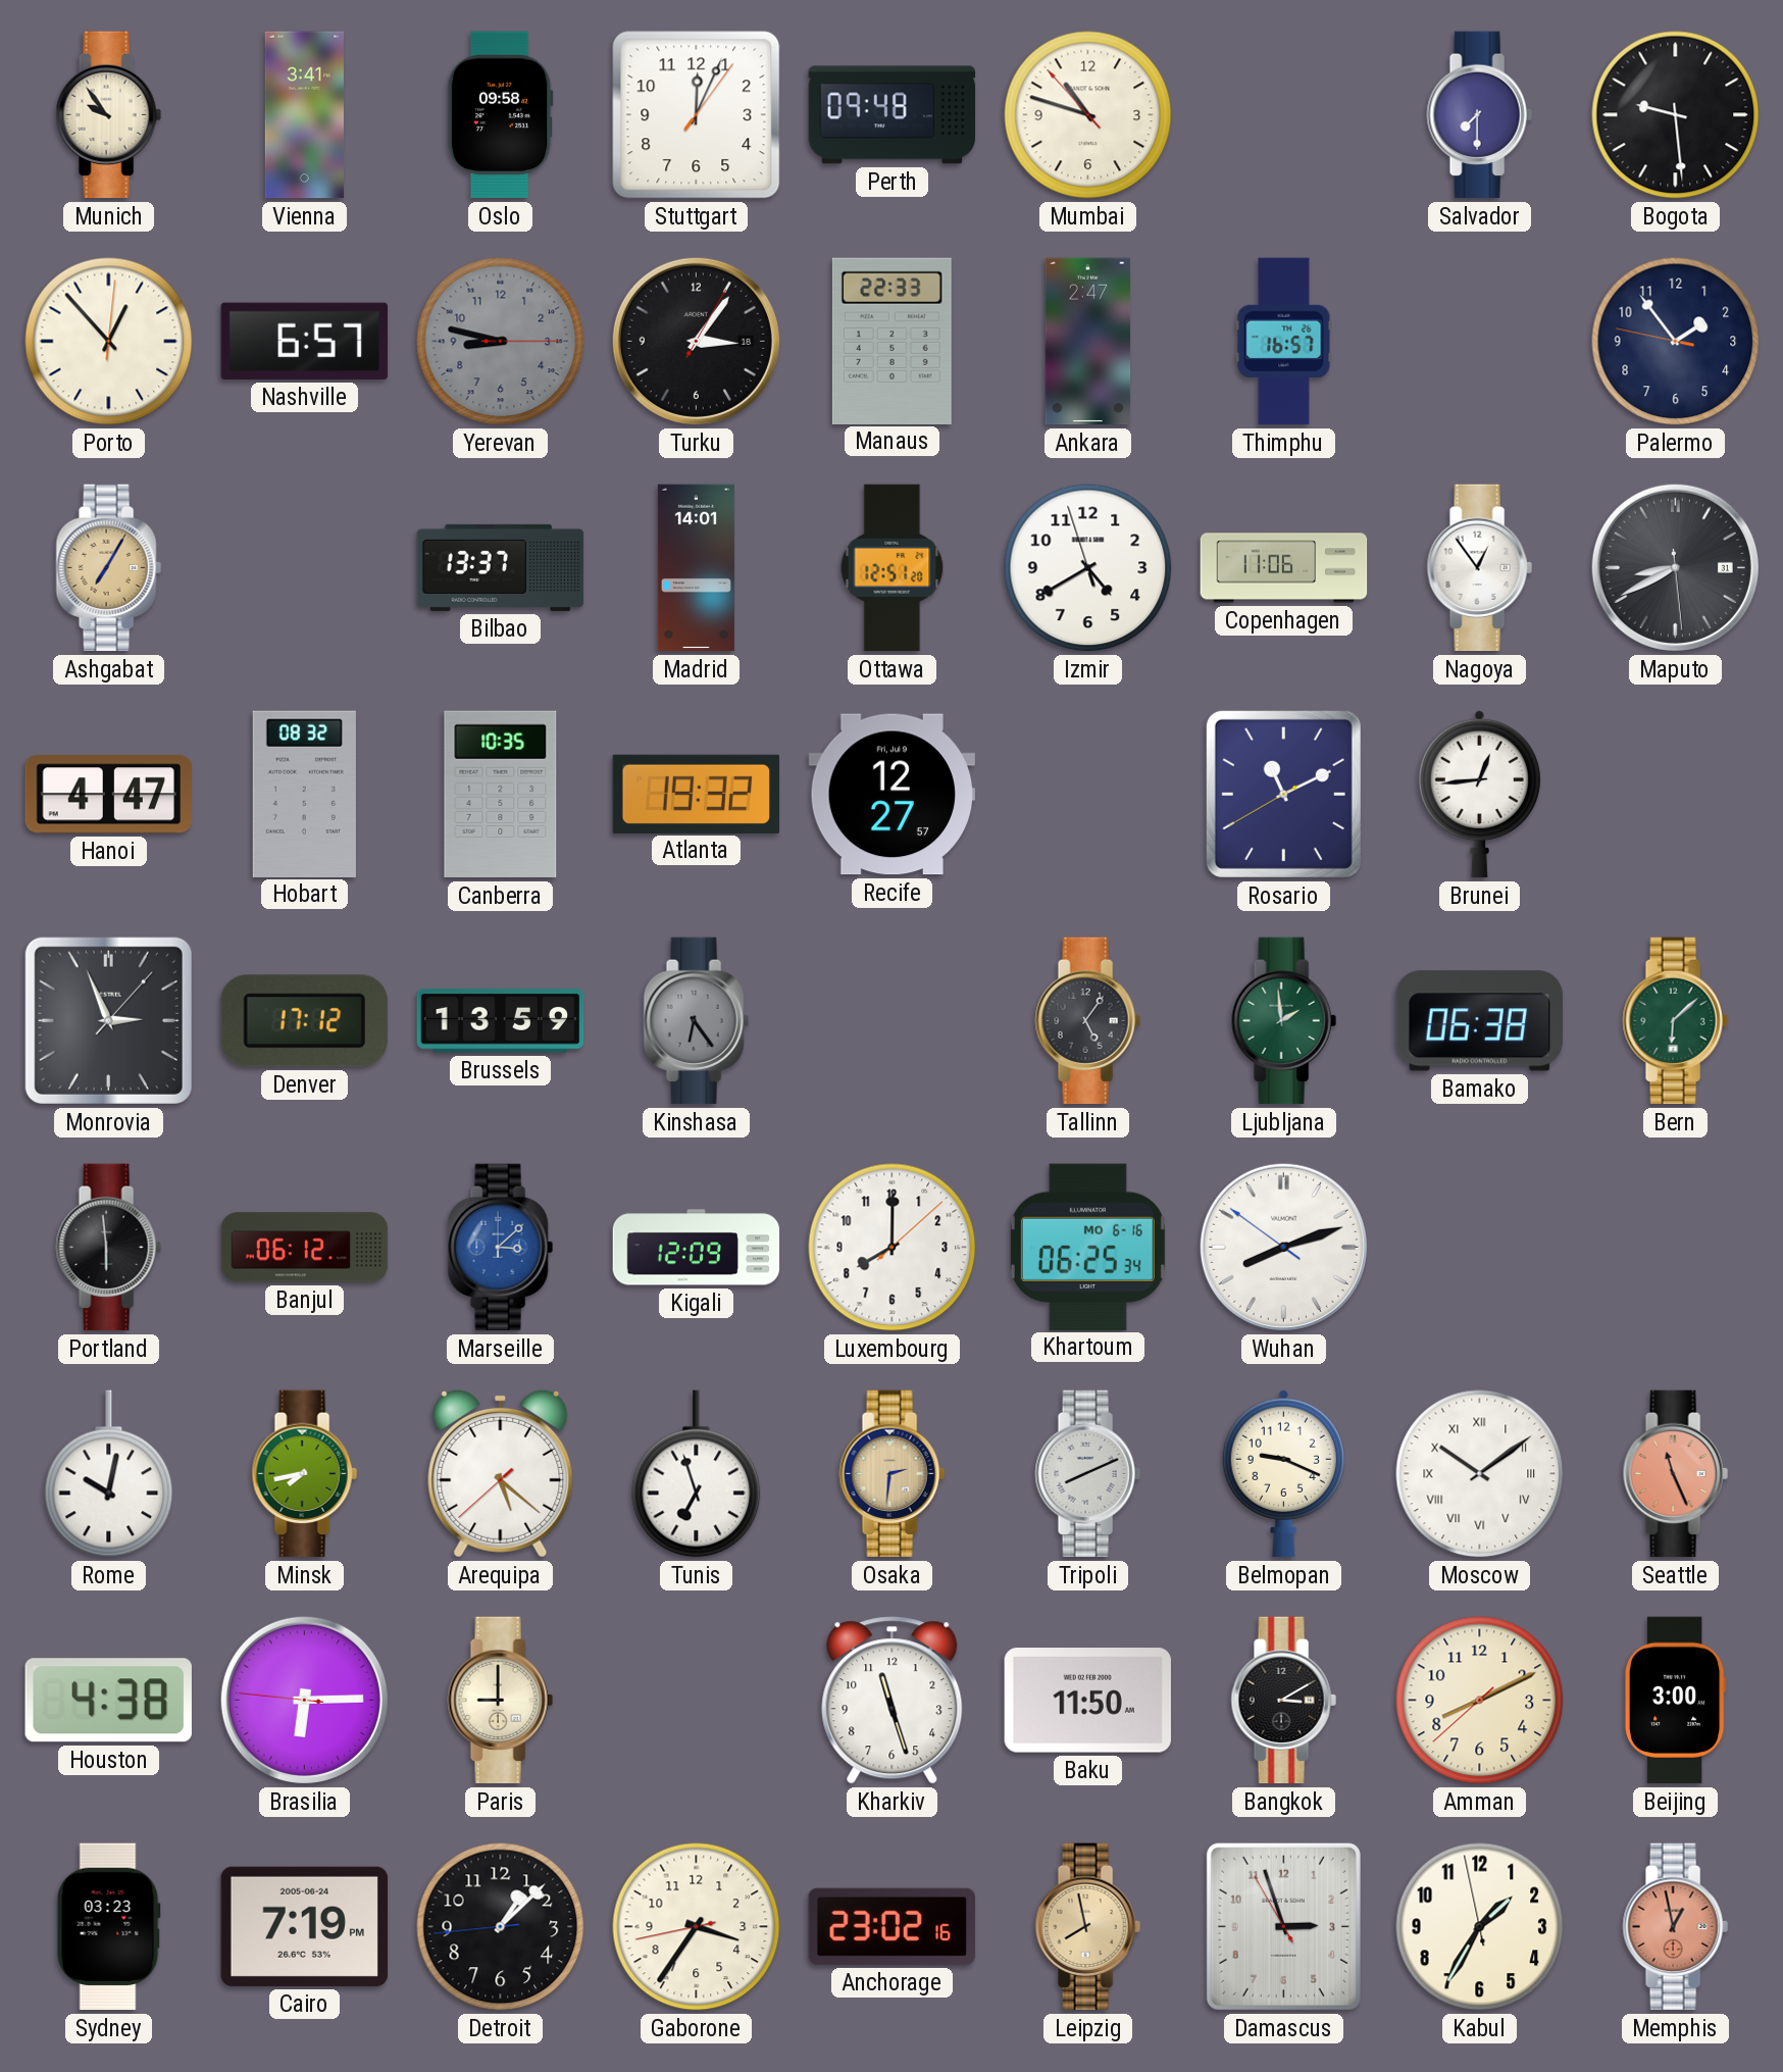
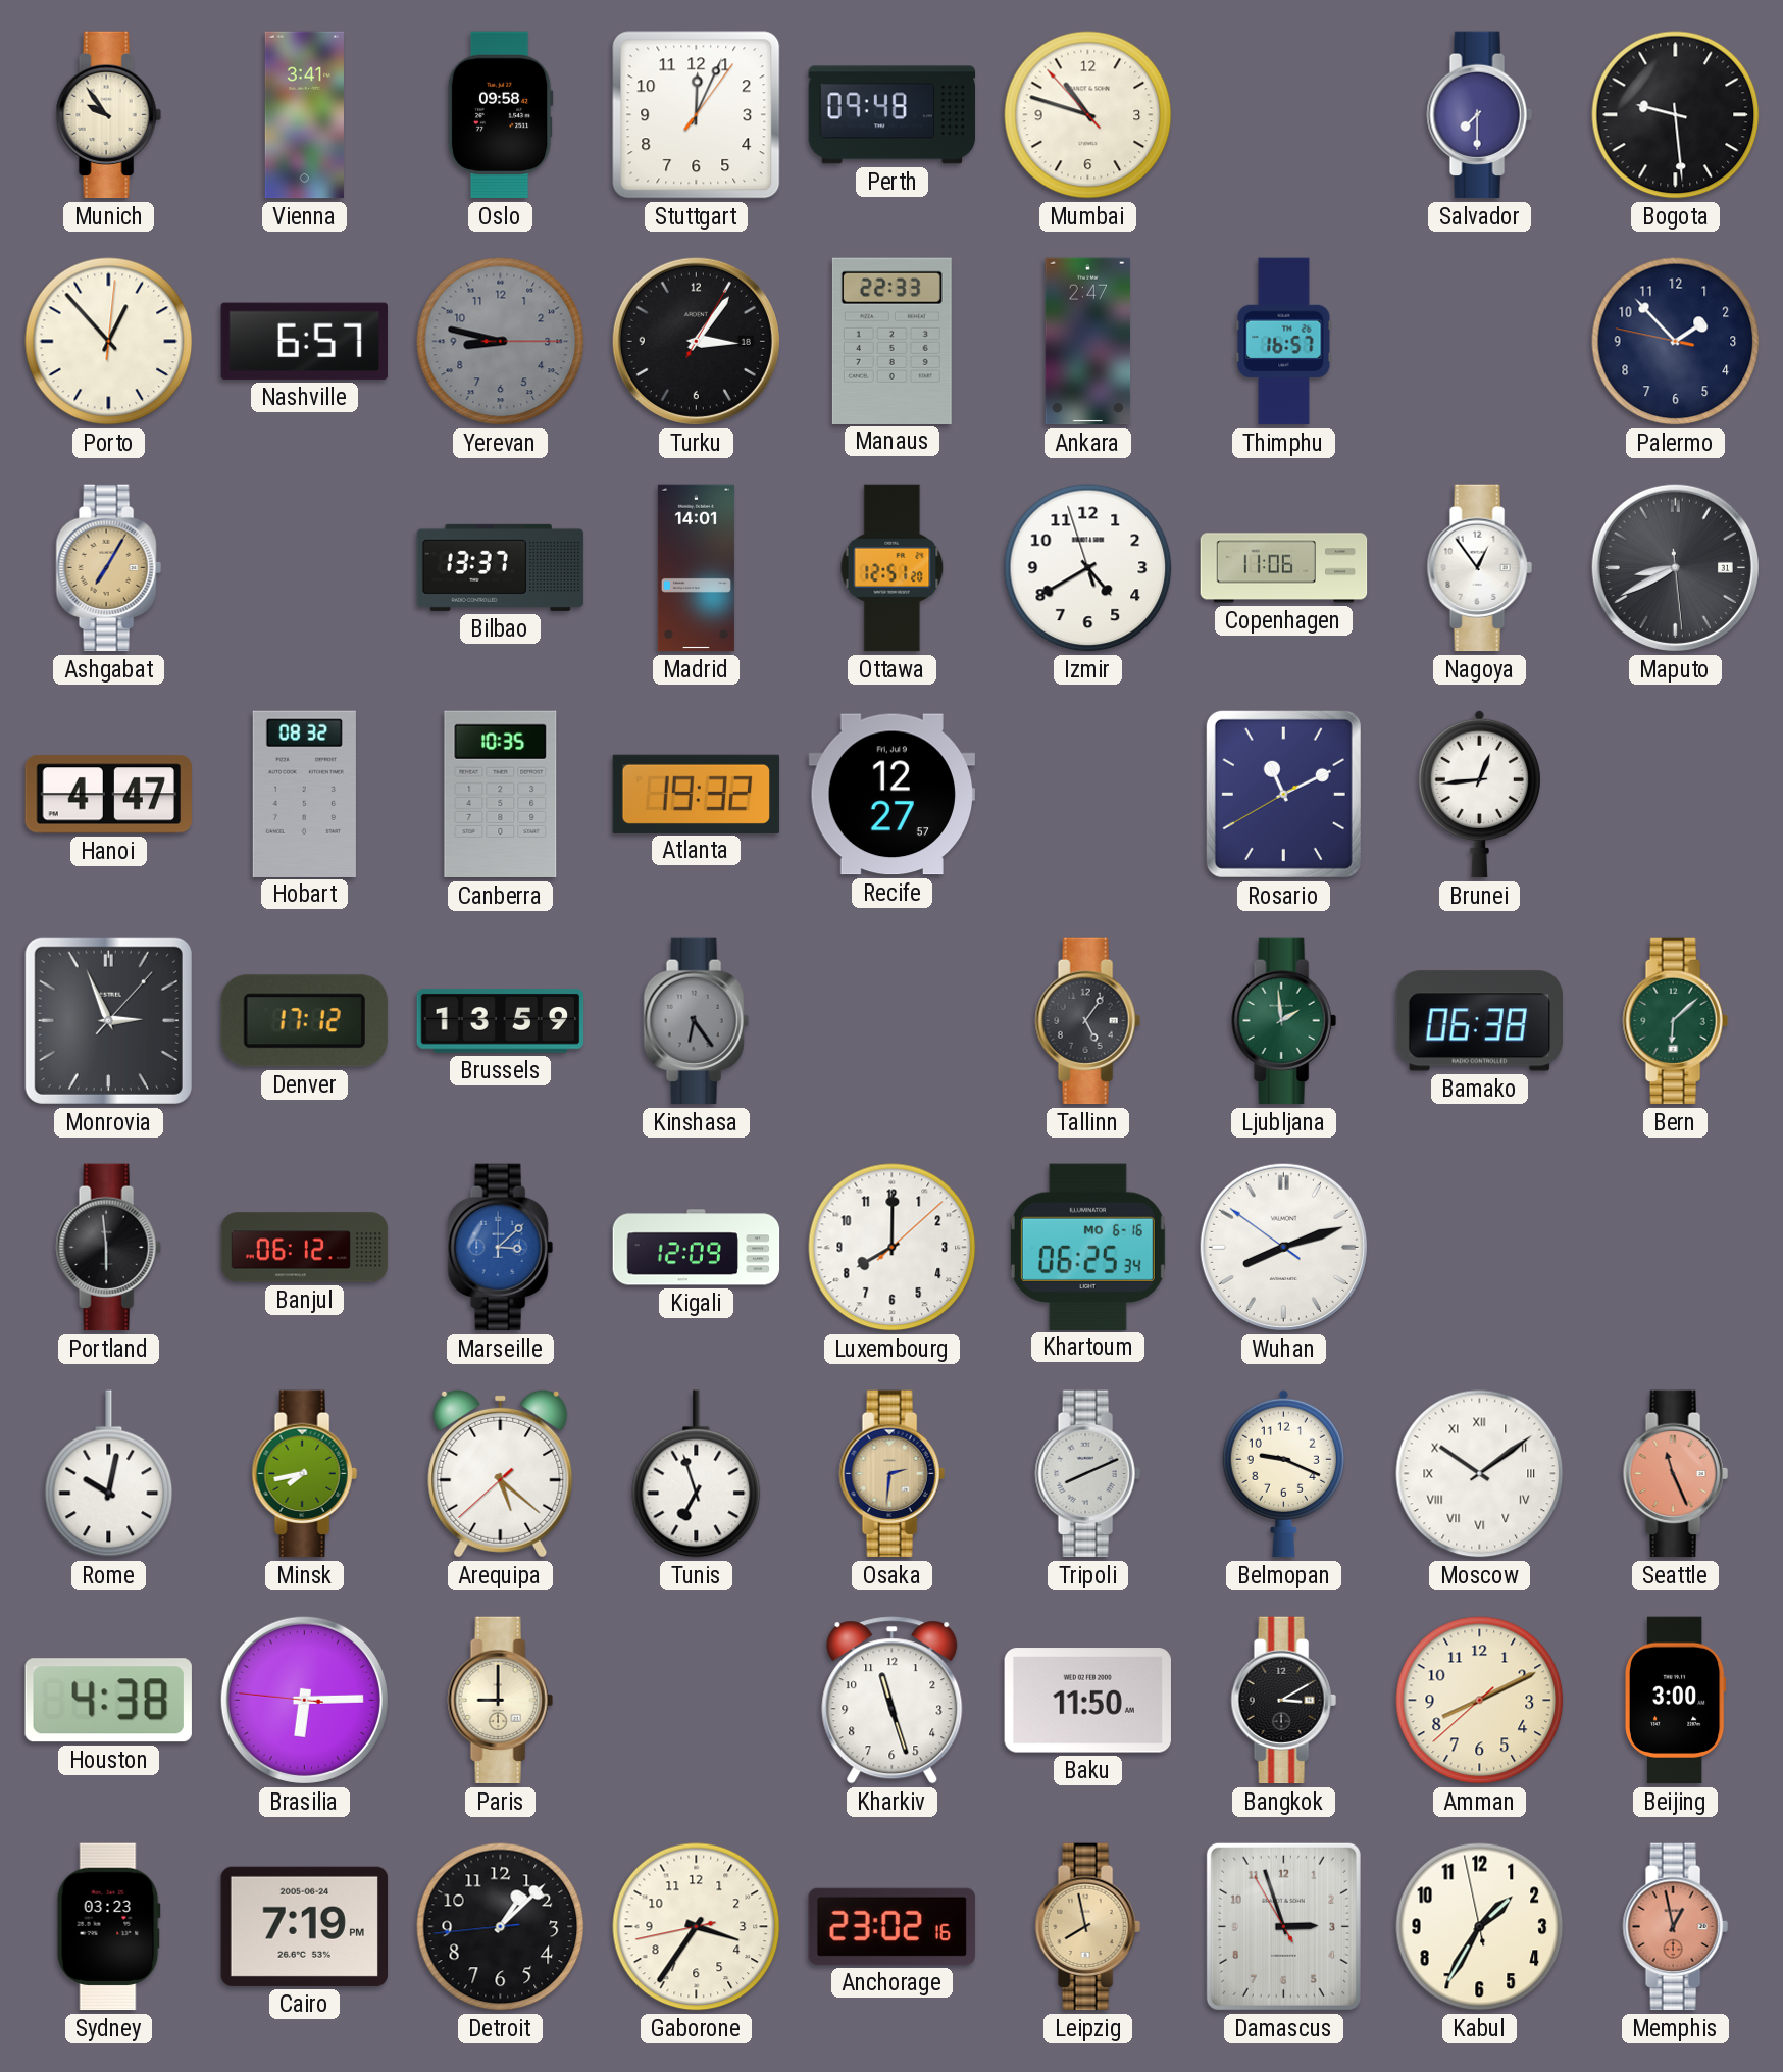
Palermo: 1:53 -> 1:52
